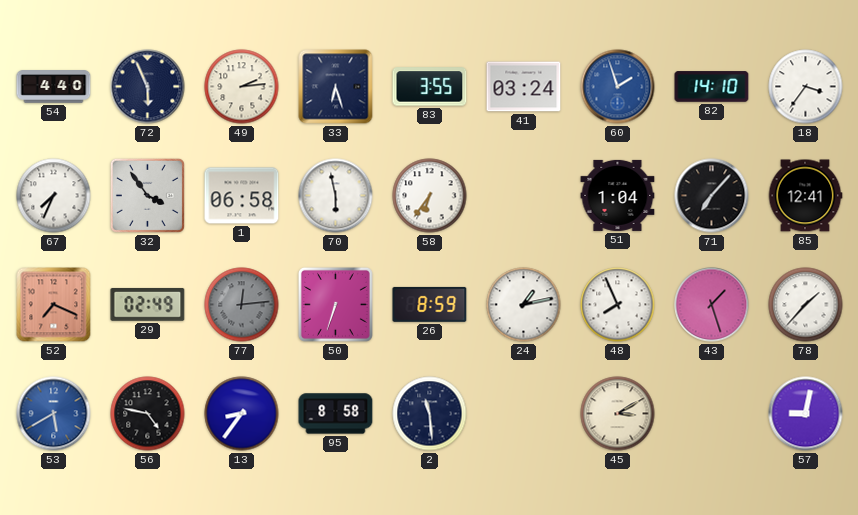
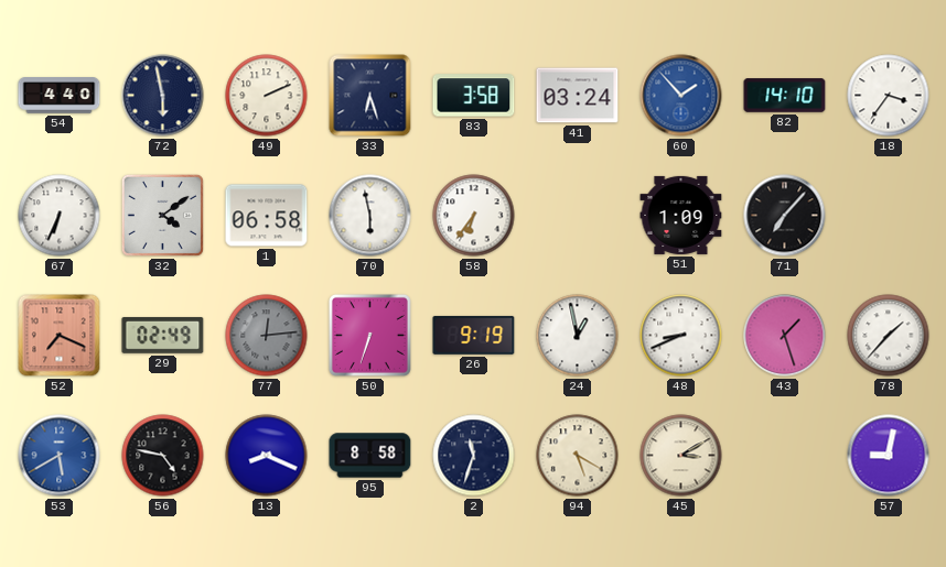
72: 5:56 -> 5:58
49: 2:14 -> 2:11
83: 3:55 -> 3:58
60: 1:57 -> 1:53
67: 7:34 -> 6:34
32: 3:54 -> 4:09
51: 1:04 -> 1:09
85: 12:41 -> none
26: 8:59 -> 9:19
24: 1:13 -> 12:58
48: 7:56 -> 8:41
13: 8:36 -> 8:19
2: 11:29 -> 11:33
94: none -> 5:20
